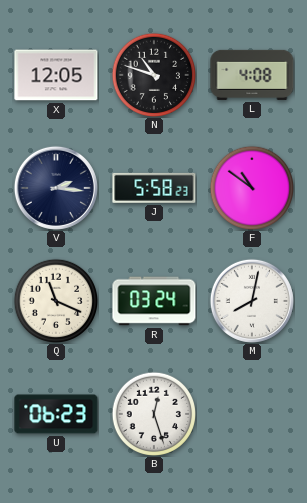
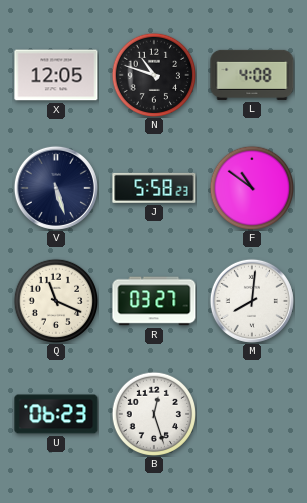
V: 2:16 -> 5:27
R: 03:24 -> 03:27
M: 8:02 -> 8:01
